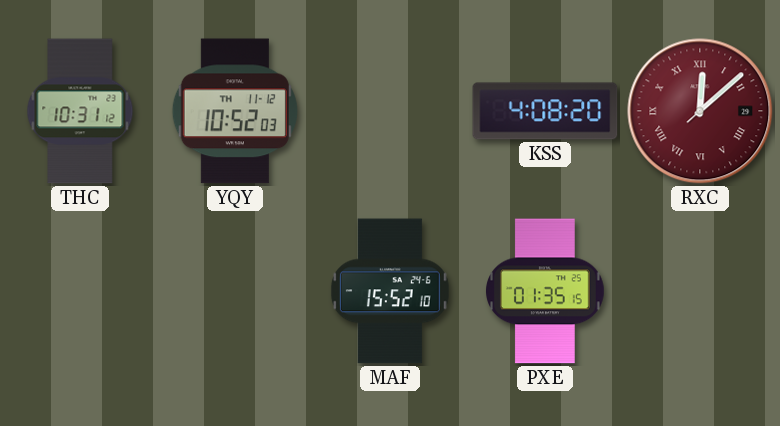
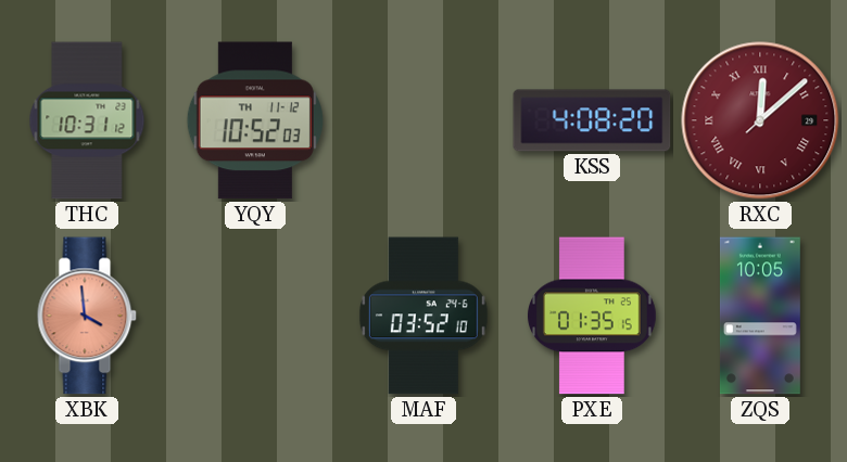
XBK: none -> 3:59
MAF: 15:52 -> 03:52
ZQS: none -> 10:05
